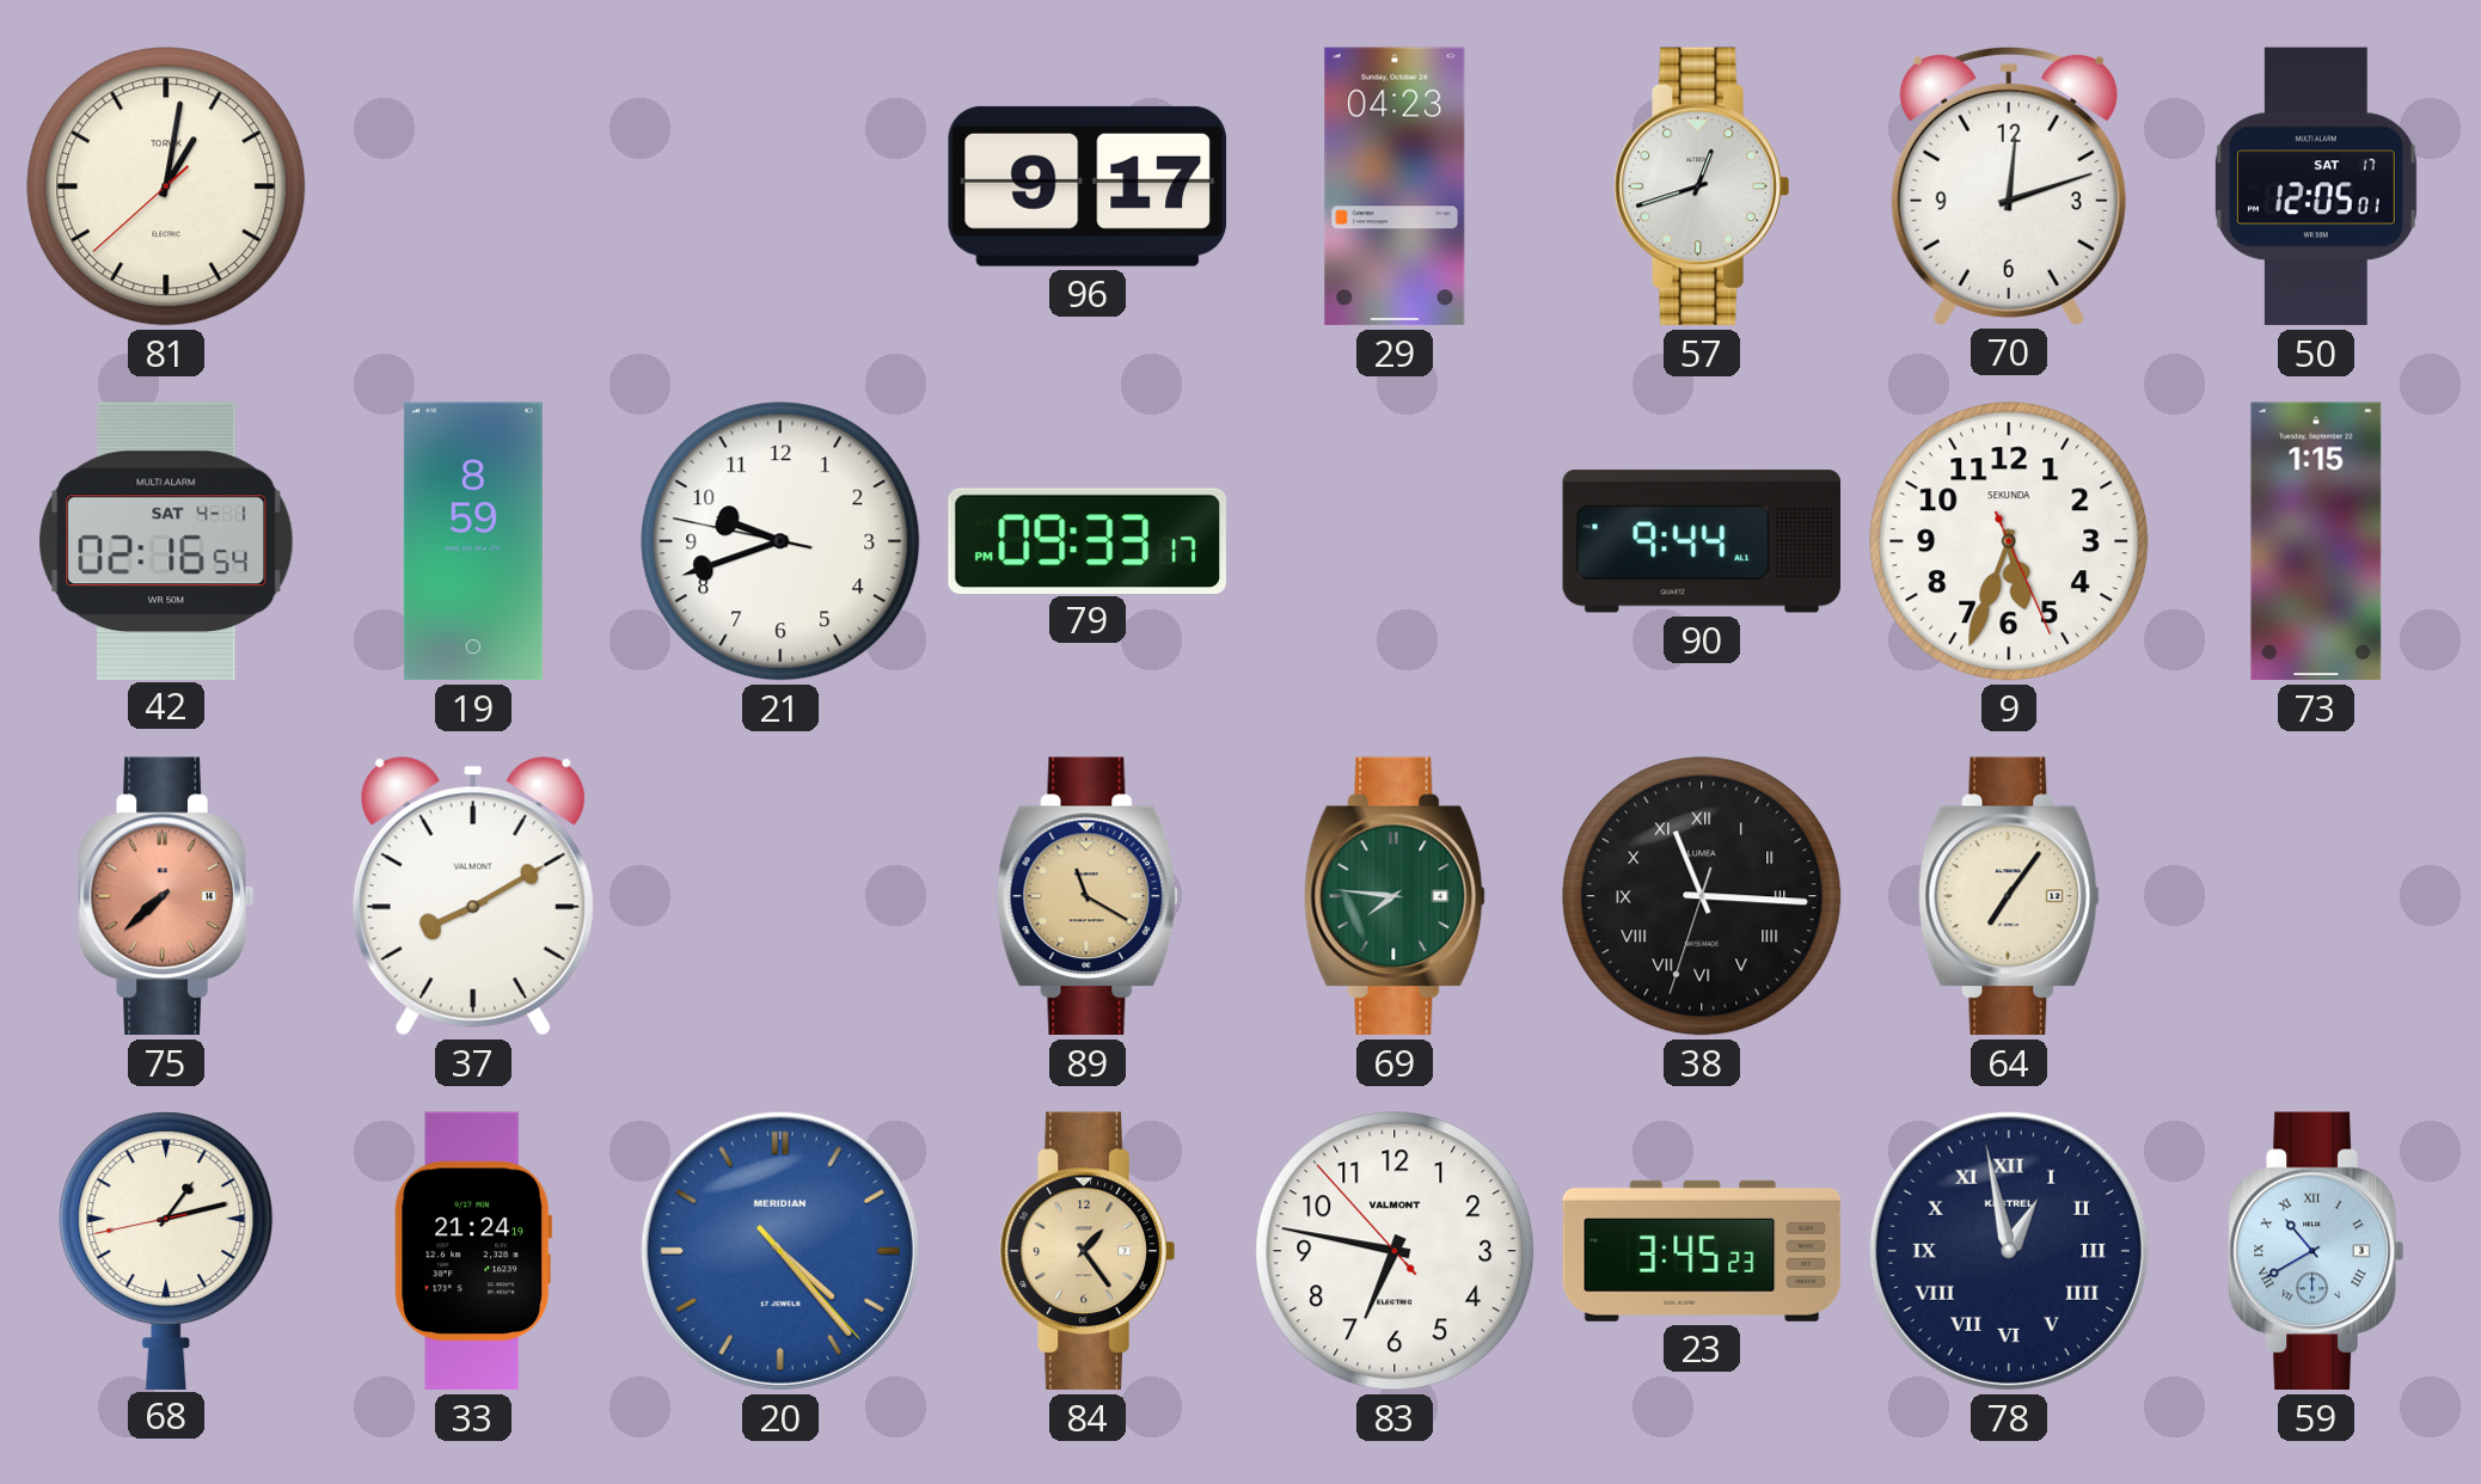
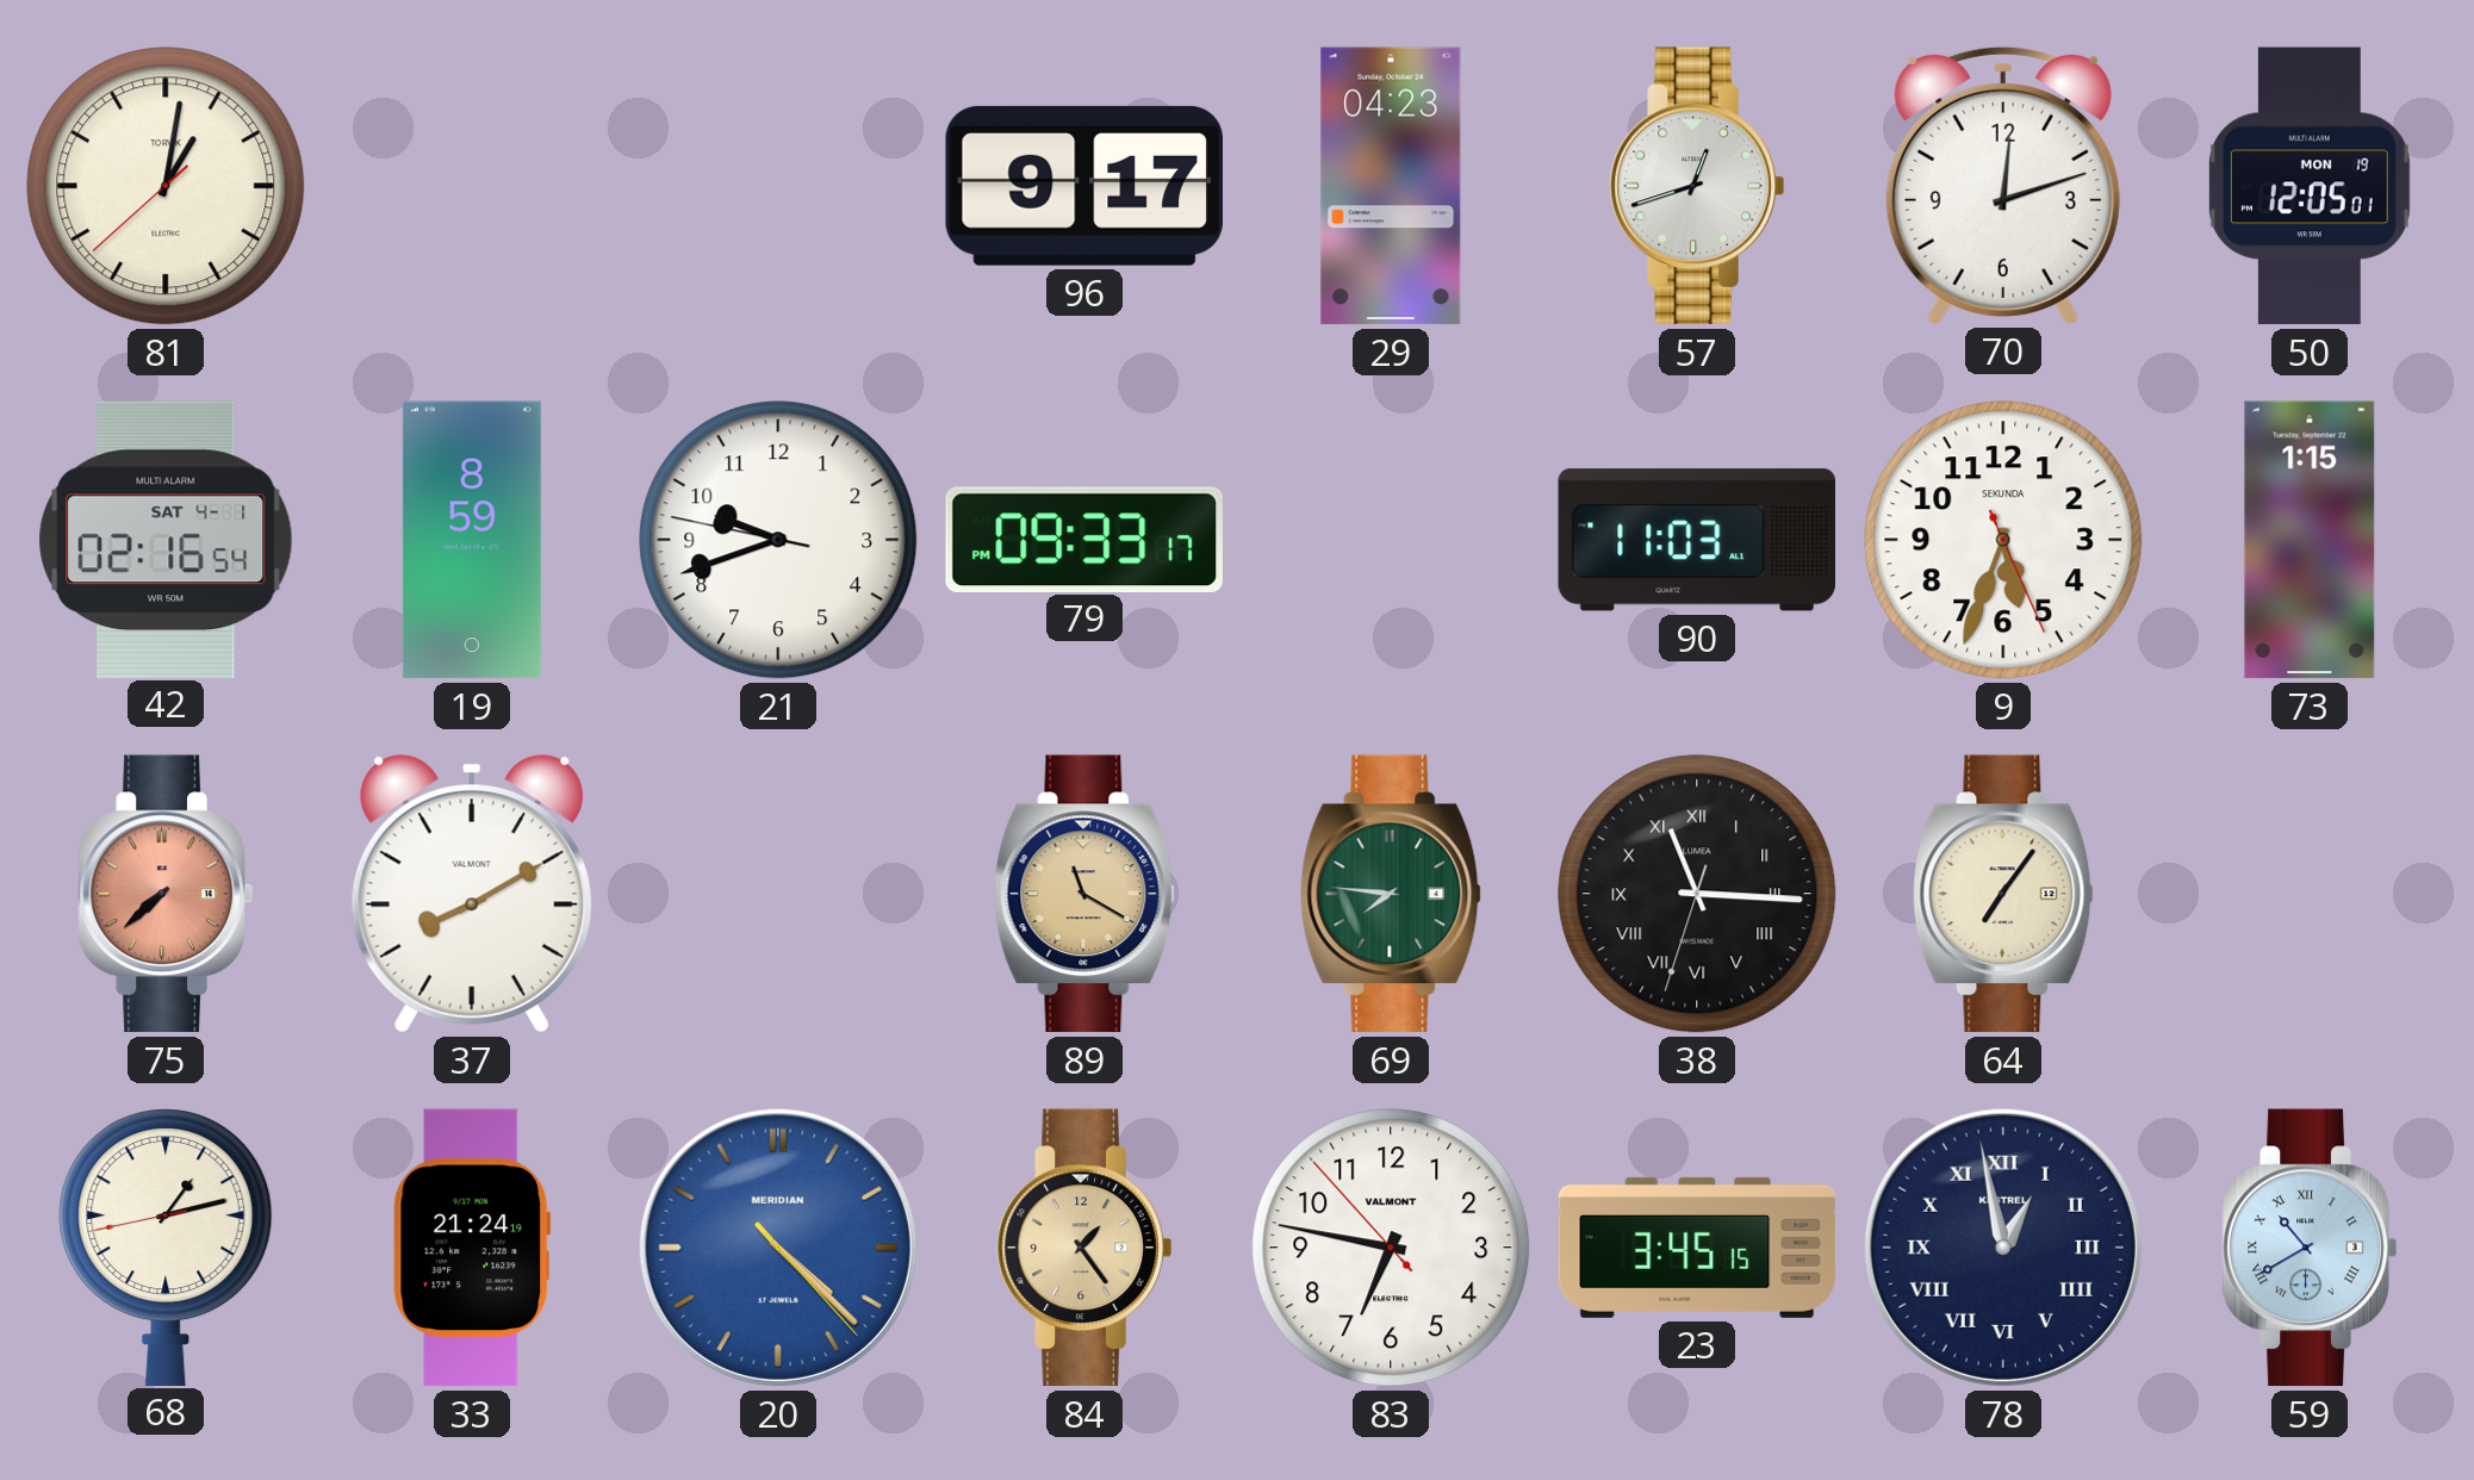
50 date: SAT 17 -> MON 19
90: 9:44 -> 11:03
20: 4:23 -> 4:22
23: 3:45:23 -> 3:45:15
